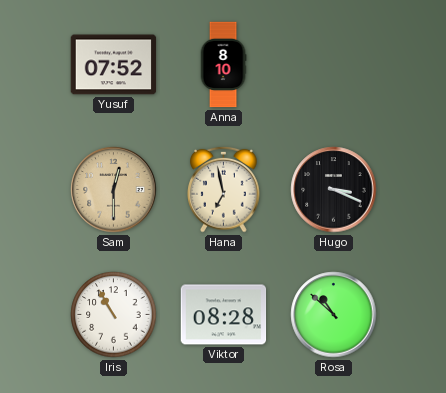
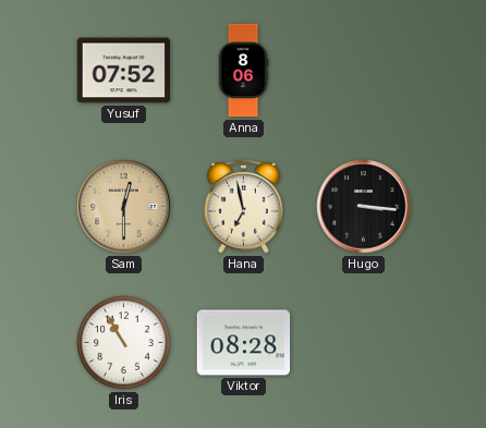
Anna: 8:10 -> 8:06
Hugo: 3:19 -> 3:16
Rosa: 10:52 -> none
